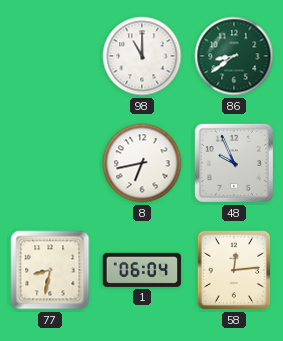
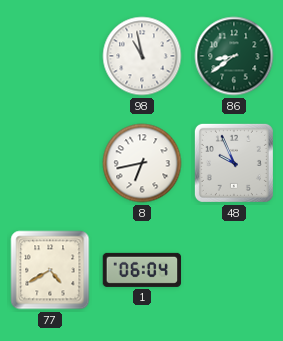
98: 11:00 -> 10:58
77: 8:32 -> 4:40
58: 12:14 -> none
